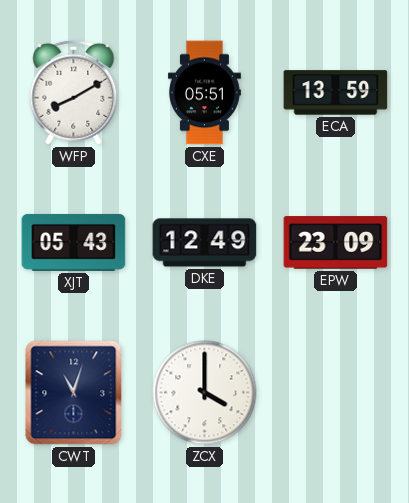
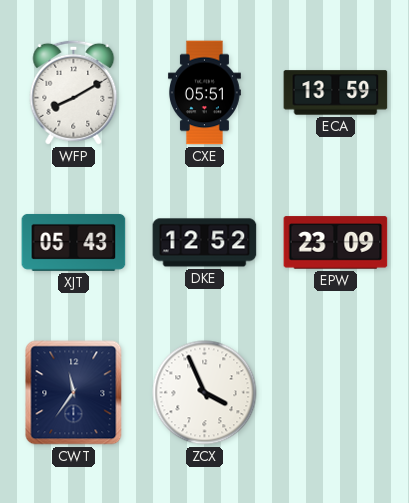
DKE: 12:49 -> 12:52
CWT: 11:03 -> 11:36
ZCX: 4:00 -> 3:56
